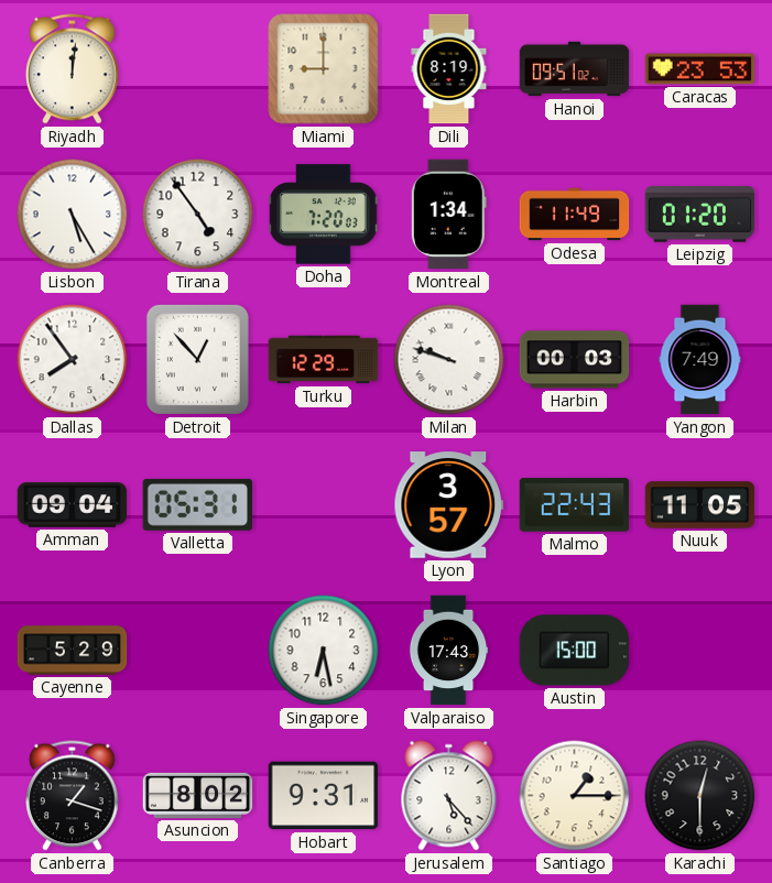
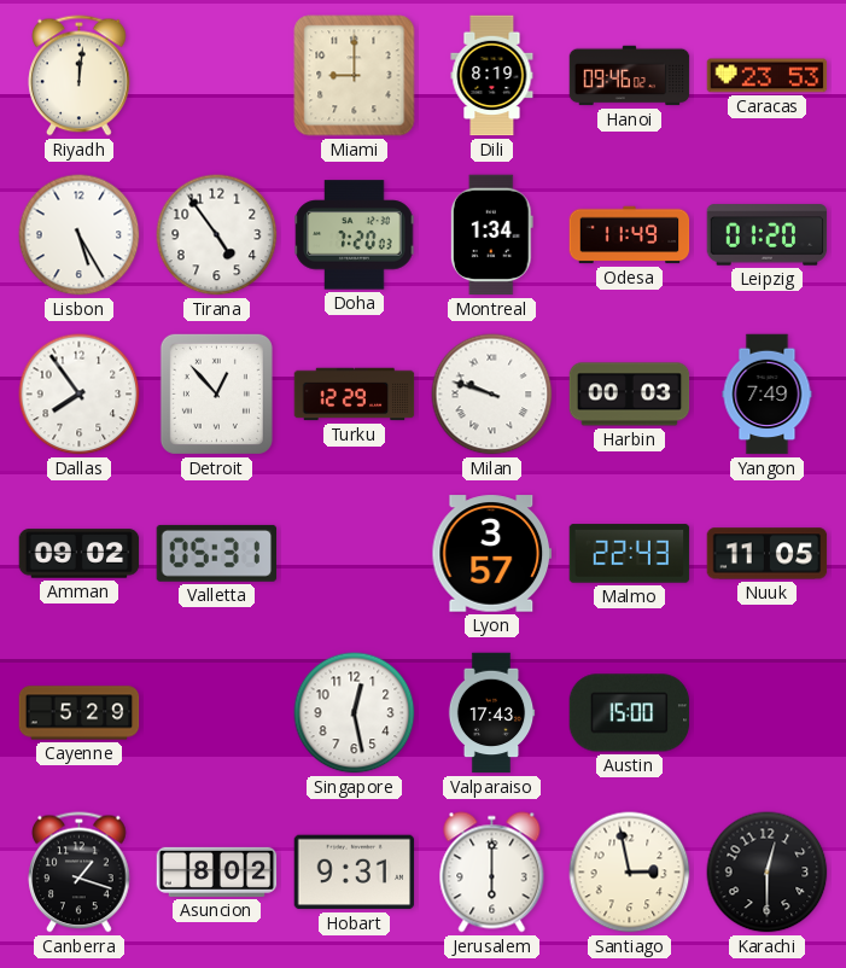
Hanoi: 09:51 -> 09:46
Amman: 09:04 -> 09:02
Singapore: 6:28 -> 12:28
Jerusalem: 5:23 -> 6:00
Santiago: 1:15 -> 2:58
